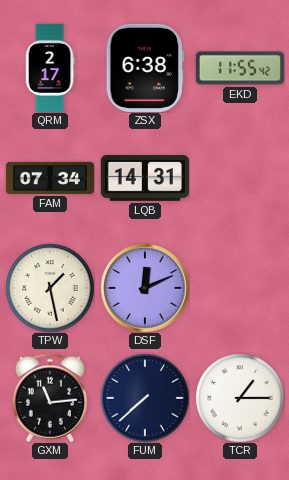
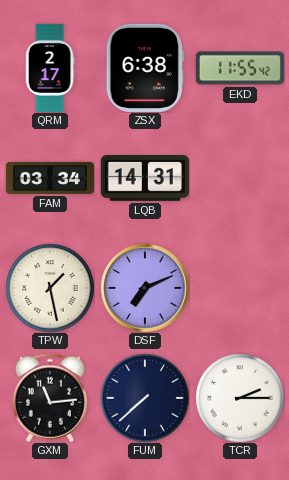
FAM: 07:34 -> 03:34
DSF: 12:11 -> 7:11
TCR: 1:15 -> 2:15
